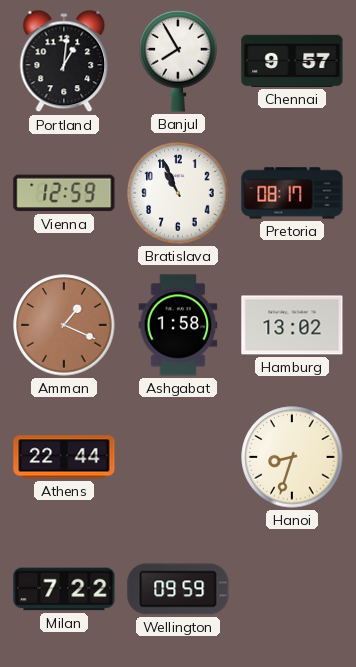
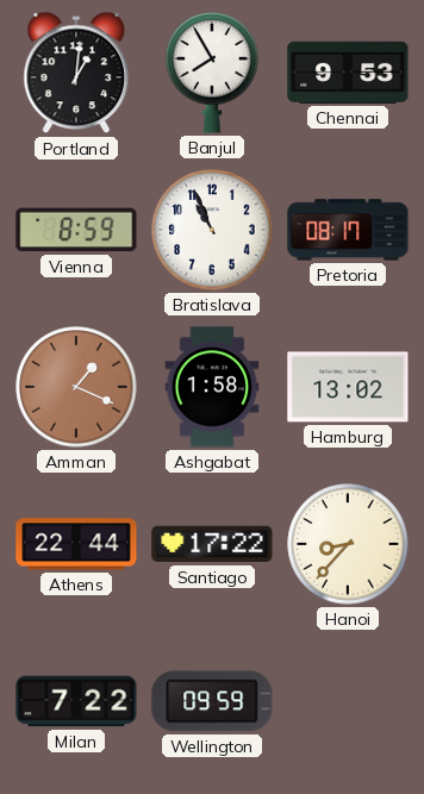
Chennai: 9:57 -> 9:53
Vienna: 12:59 -> 8:59
Santiago: none -> 17:22
Hanoi: 8:33 -> 8:37
